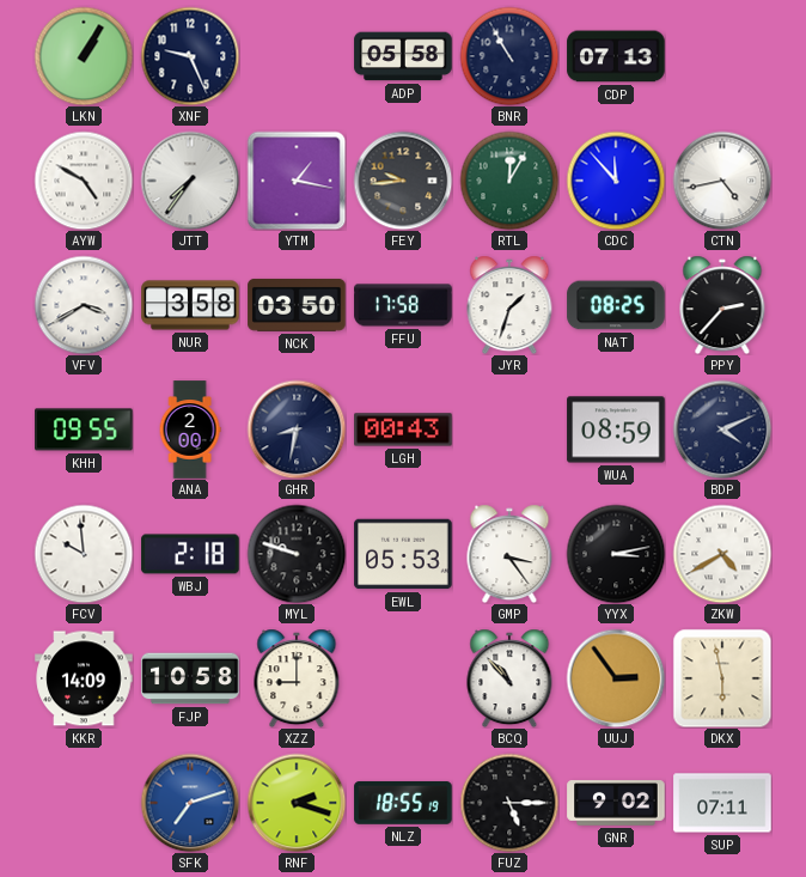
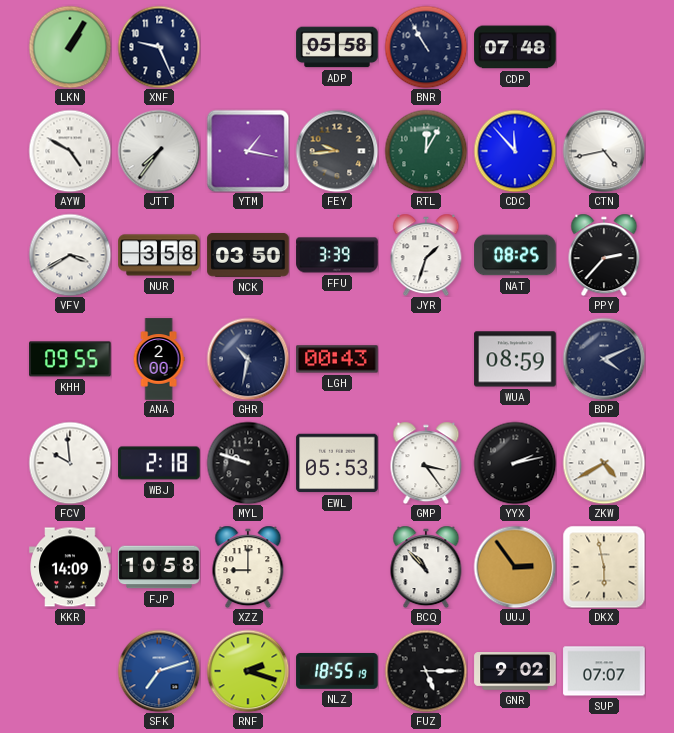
CDP: 07:13 -> 07:48
FFU: 17:58 -> 3:39
GHR: 8:32 -> 10:32
YYX: 3:13 -> 2:13
SUP: 07:11 -> 07:07
